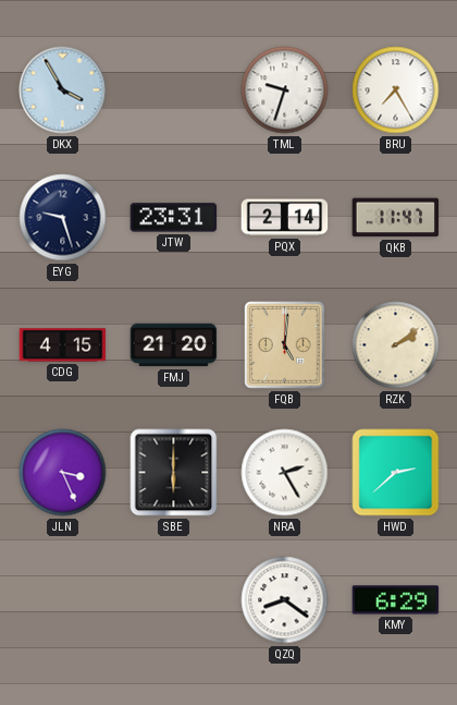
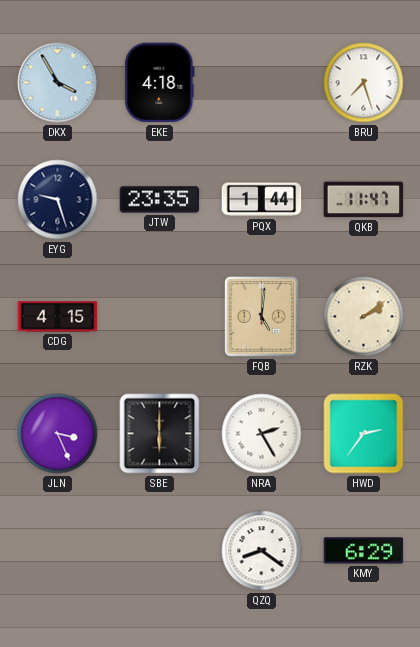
EKE: none -> 4:18
TML: 9:33 -> none
BRU: 7:25 -> 7:27
JTW: 23:31 -> 23:35
PQX: 2:14 -> 1:44
FMJ: 21:20 -> none
HWD: 2:38 -> 2:36
